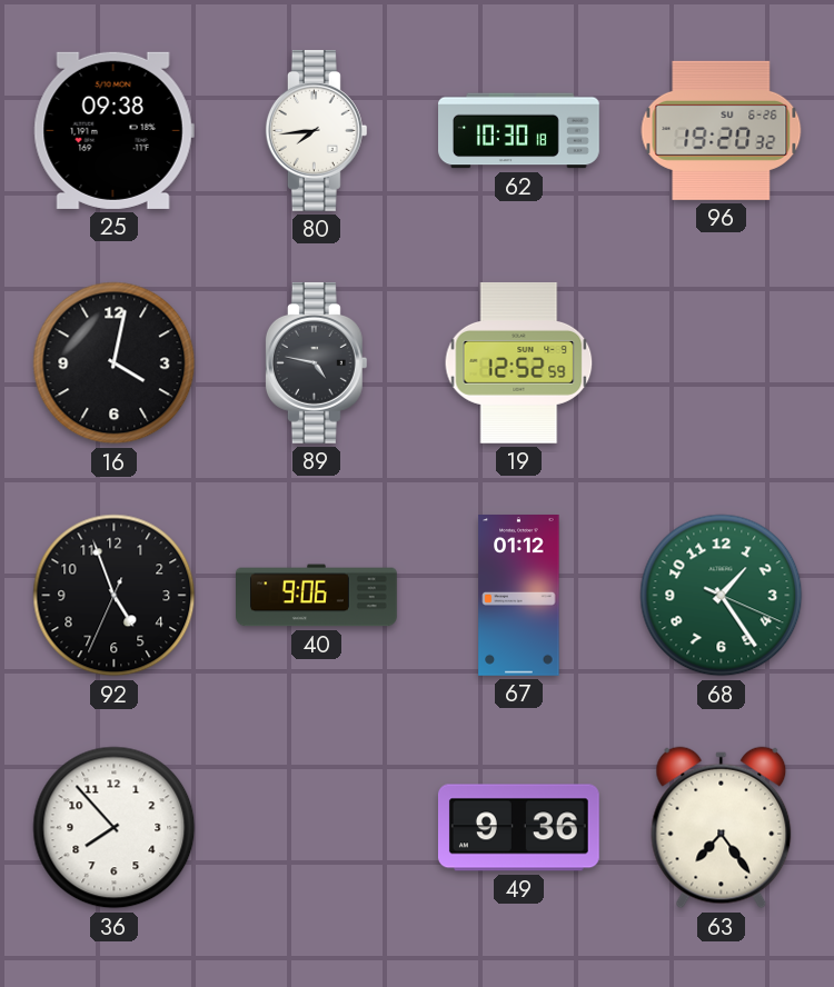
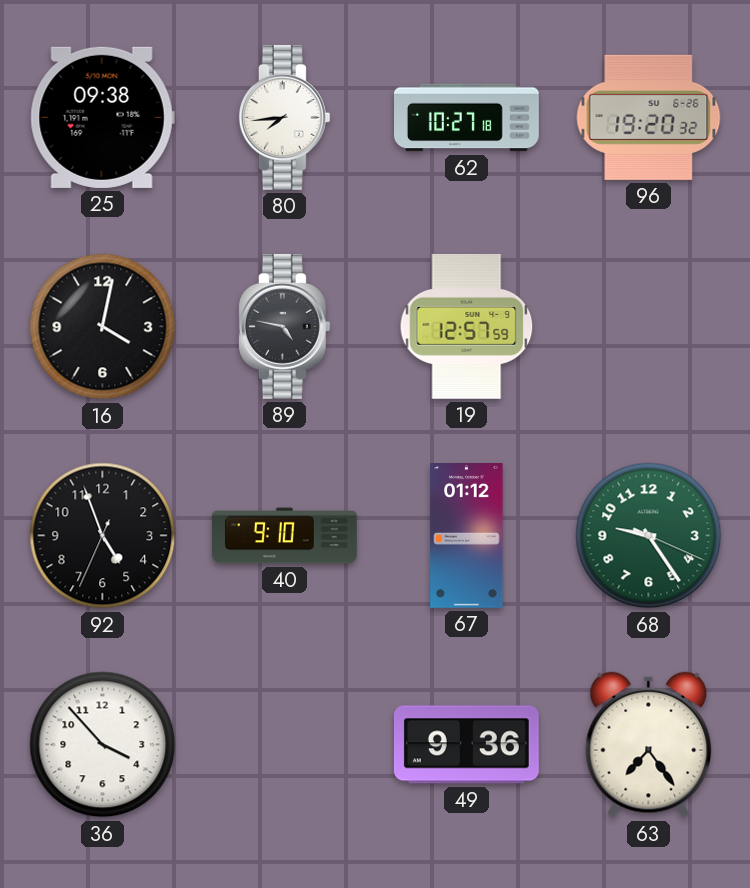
62: 10:30 -> 10:27
19: 12:52 -> 12:57
40: 9:06 -> 9:10
68: 1:24 -> 9:24
36: 7:53 -> 3:53
